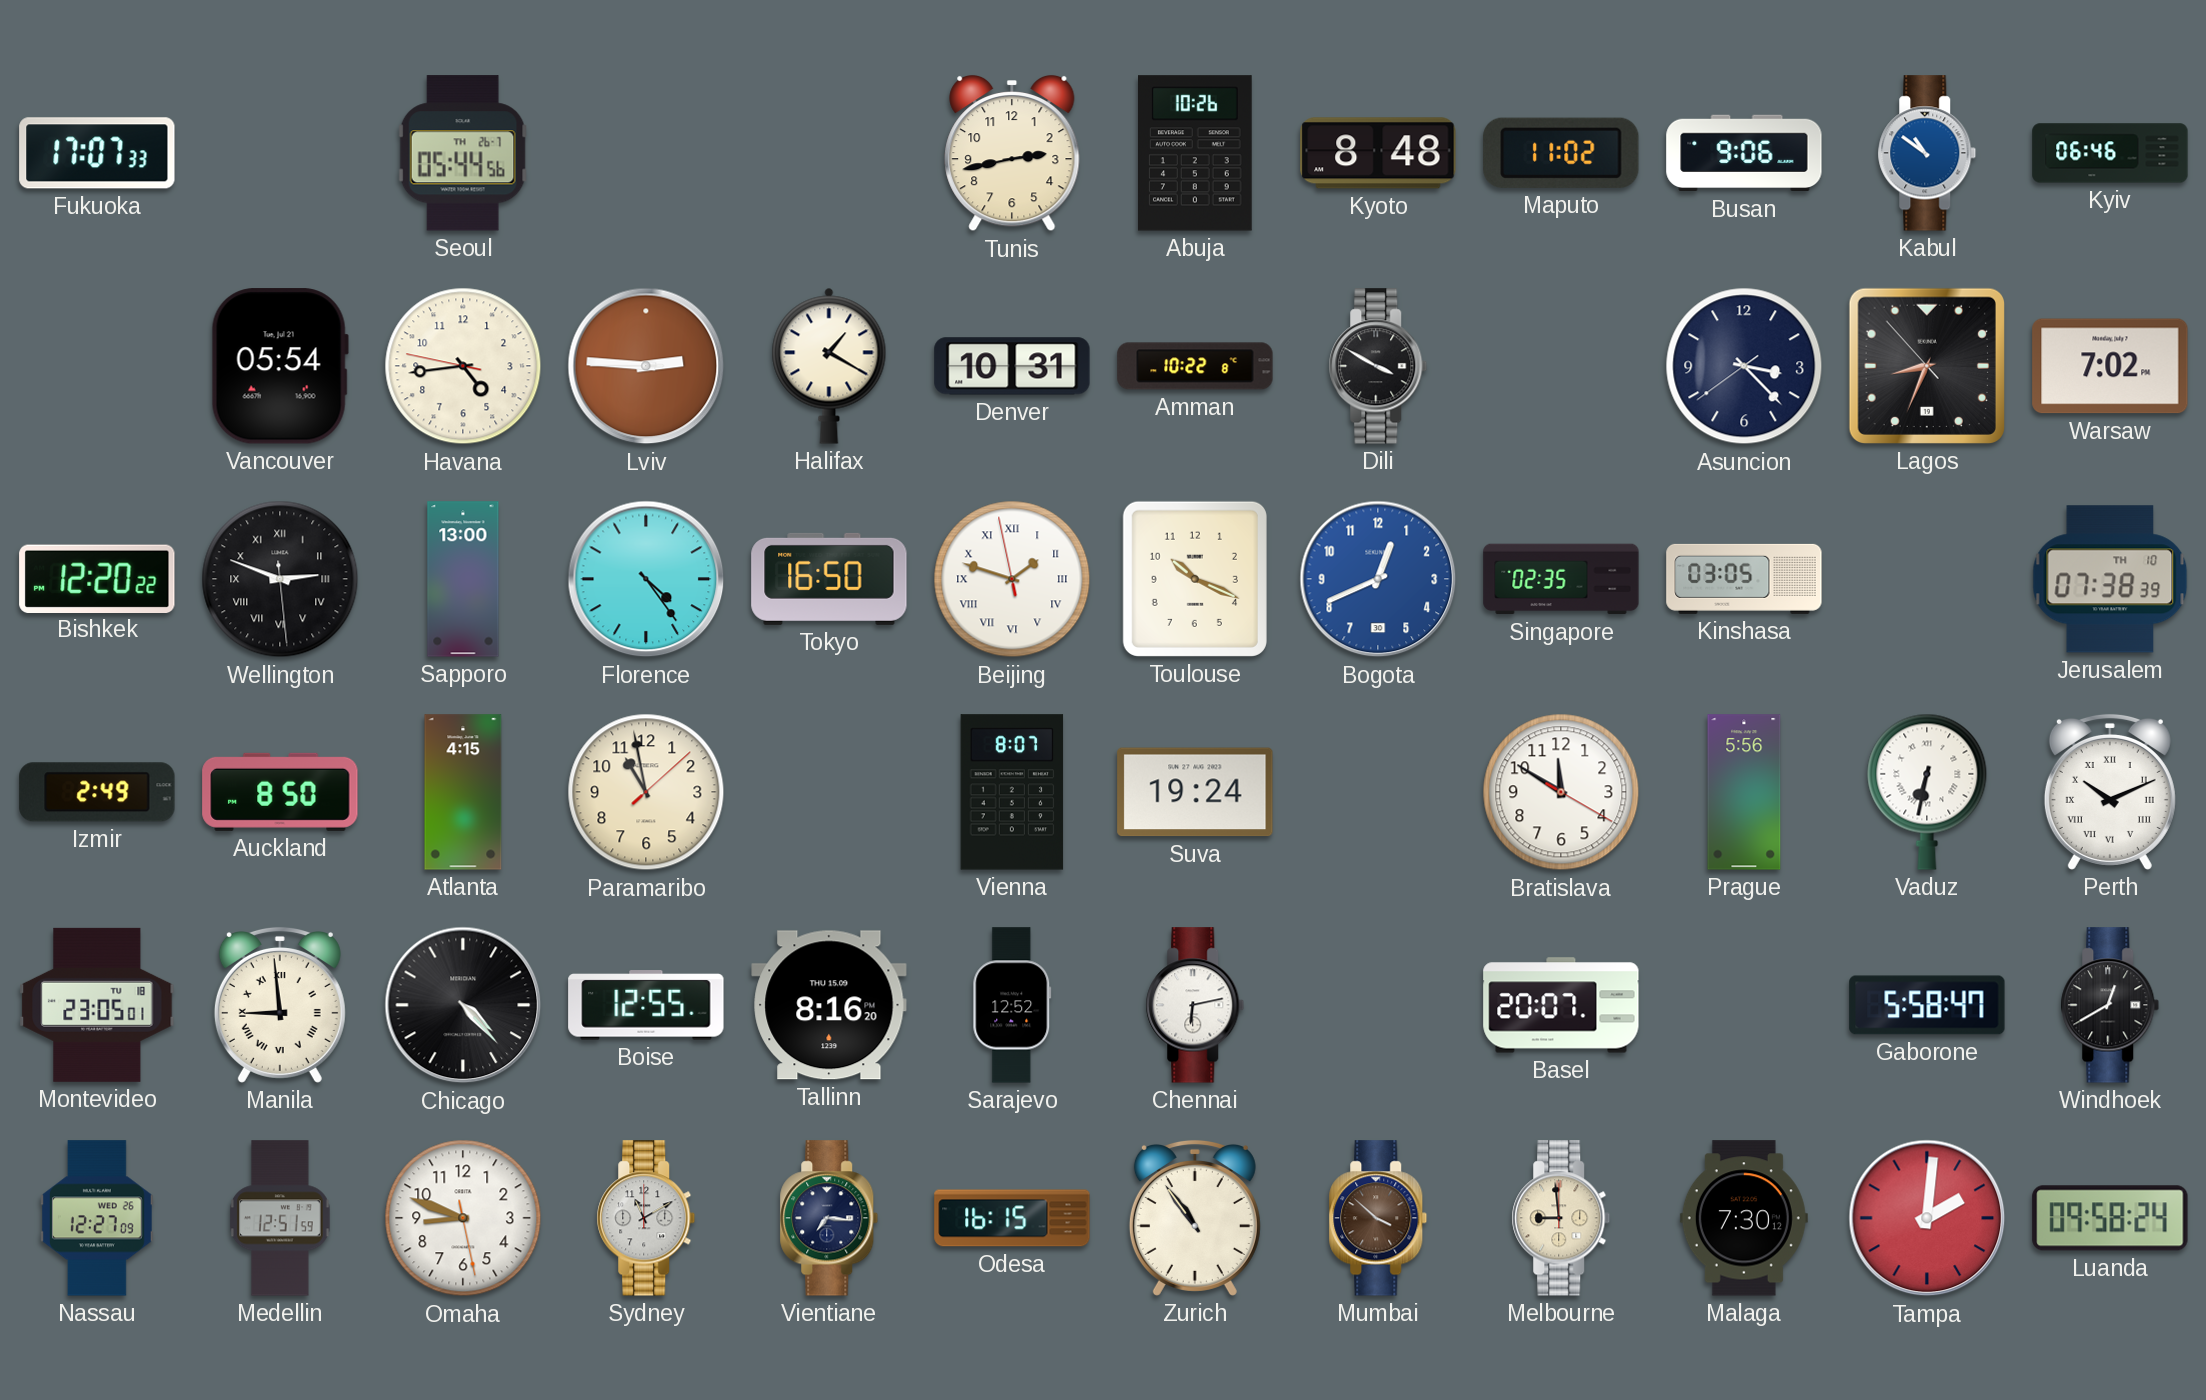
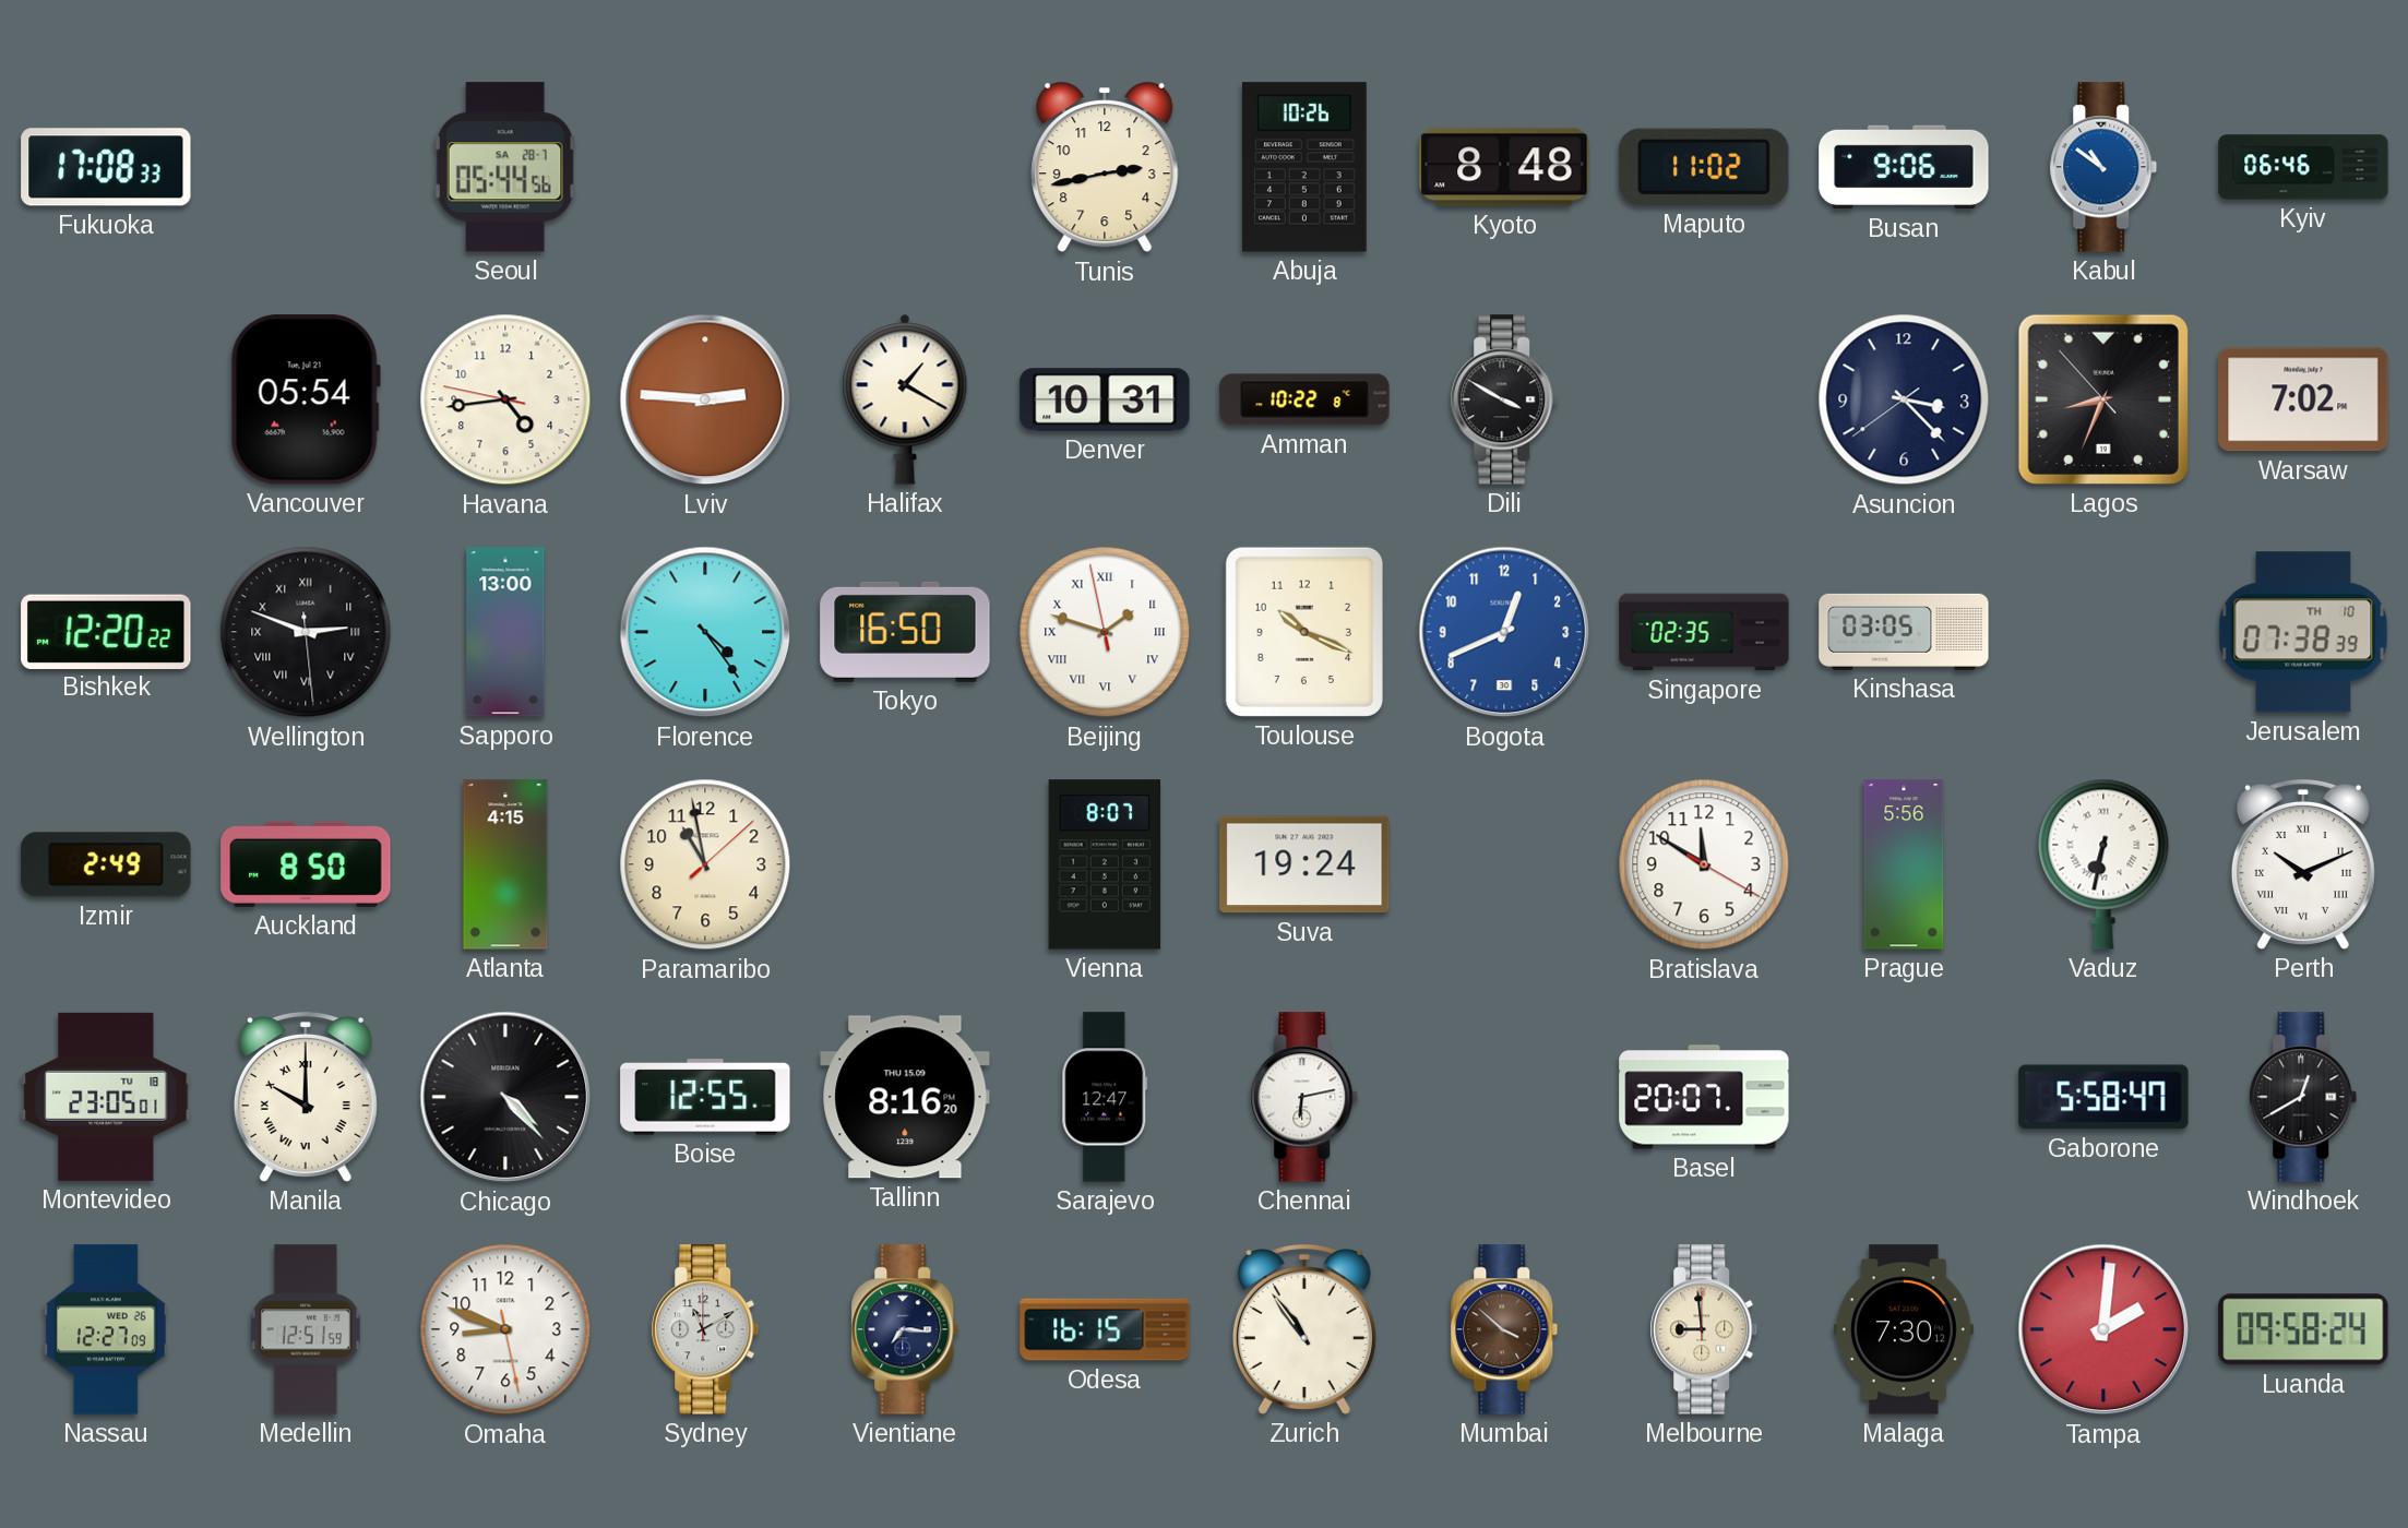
Fukuoka: 17:07 -> 17:08
Seoul date: TH 26-7 -> SA 28-7
Manila: 8:59 -> 10:00
Sarajevo: 12:52 -> 12:47
